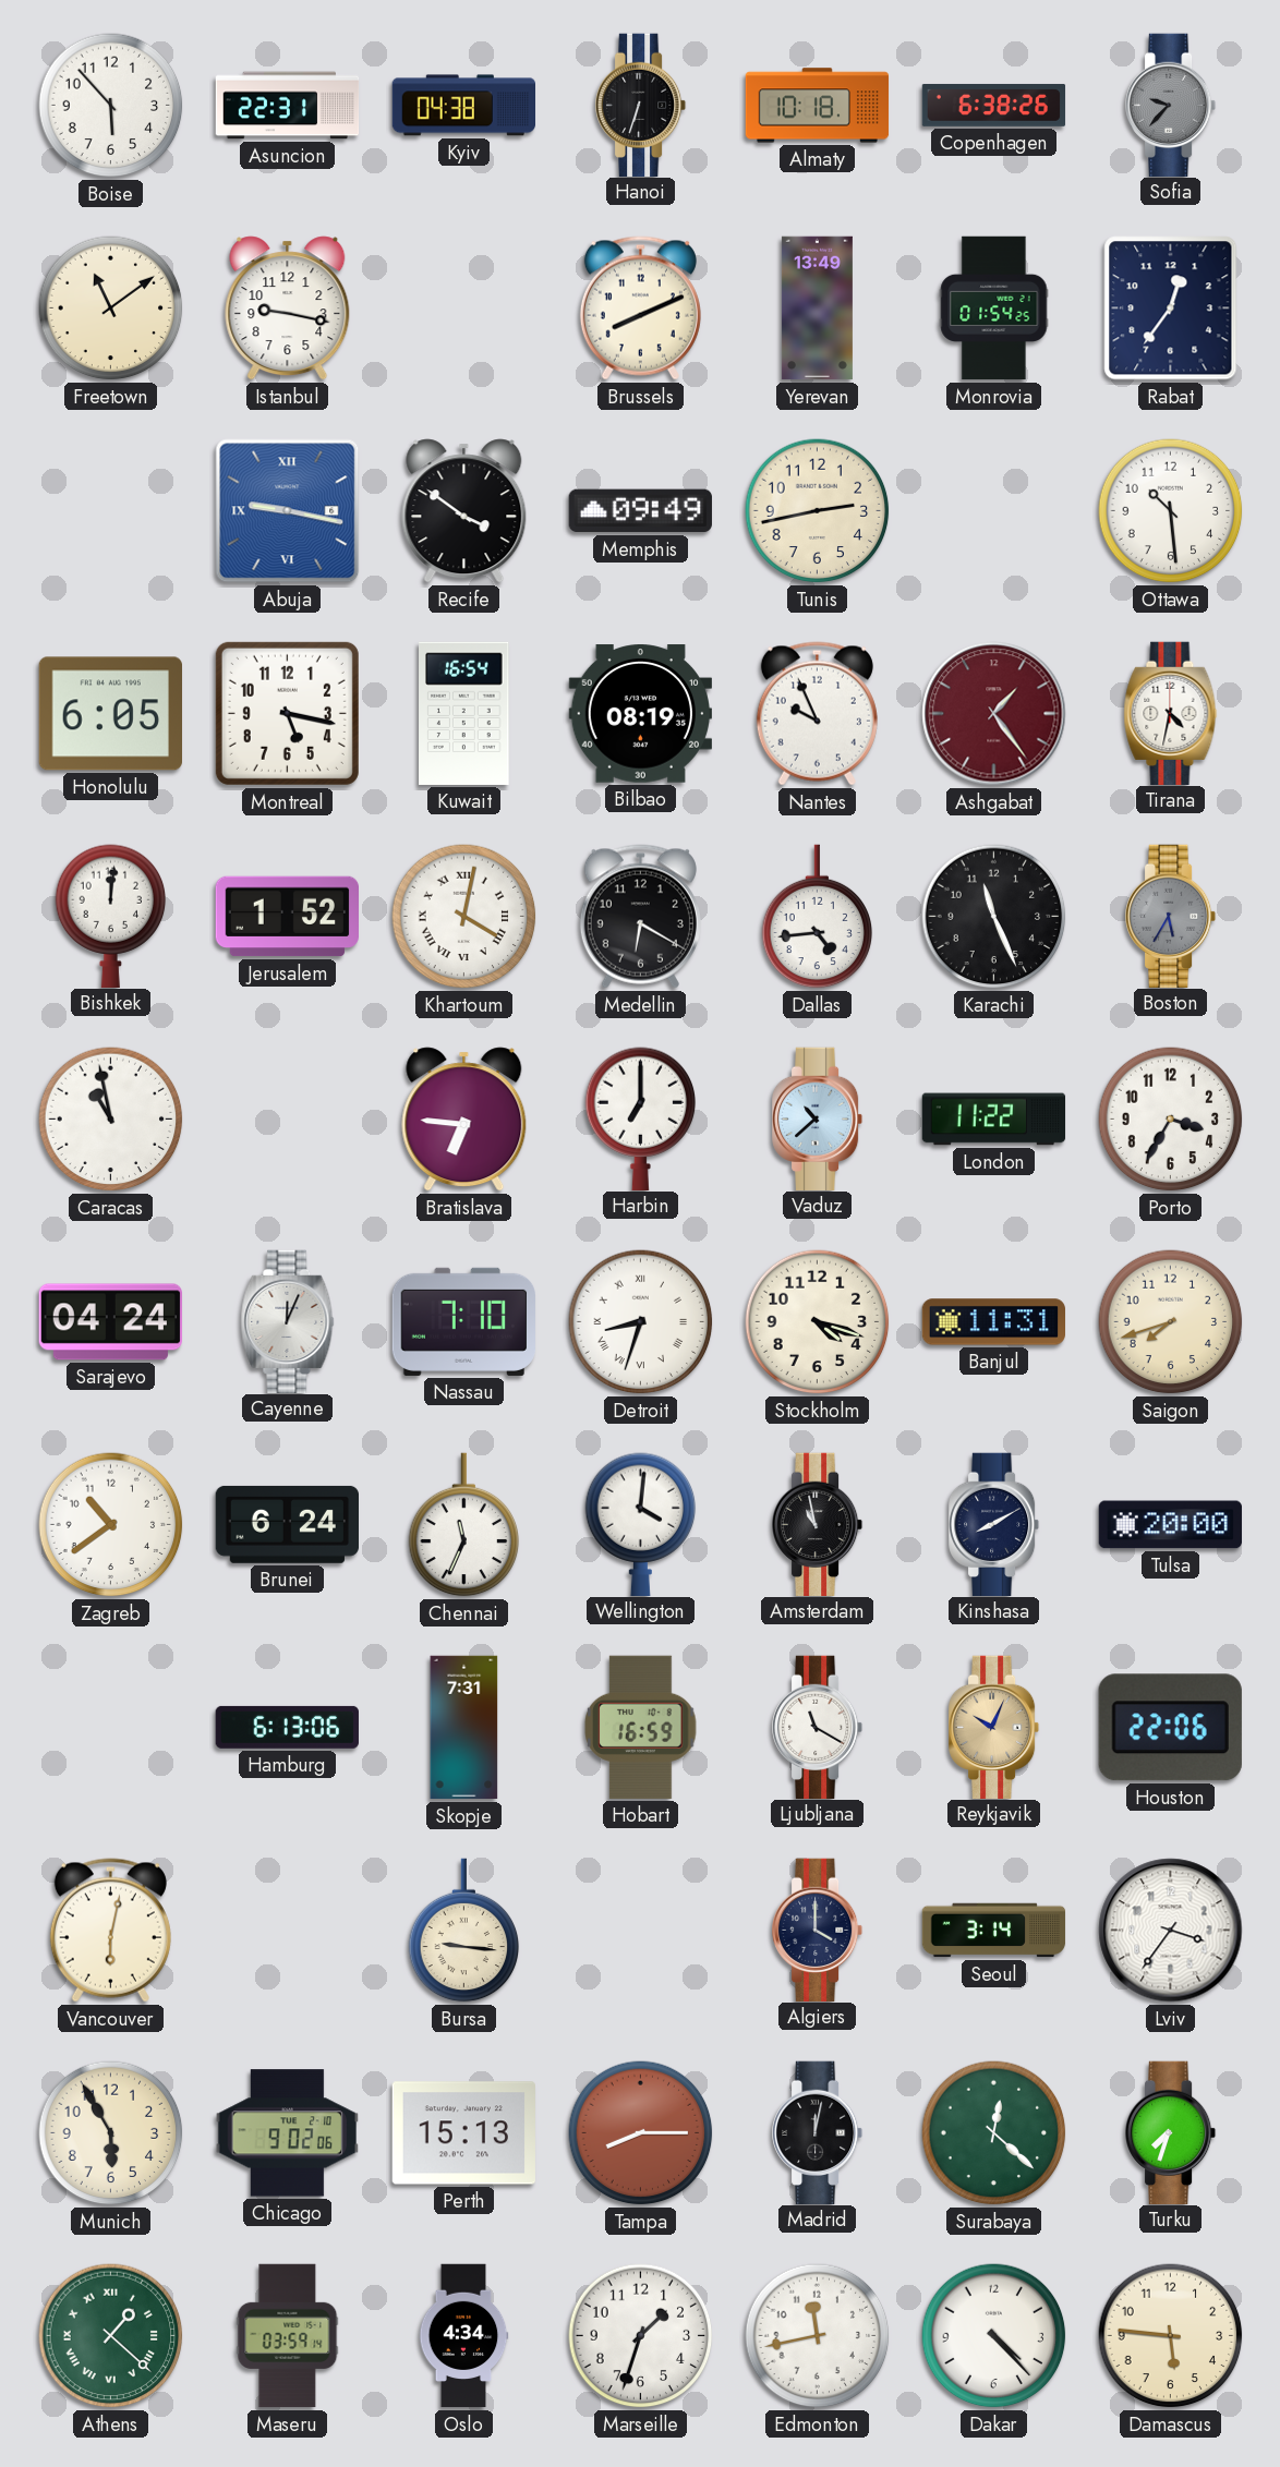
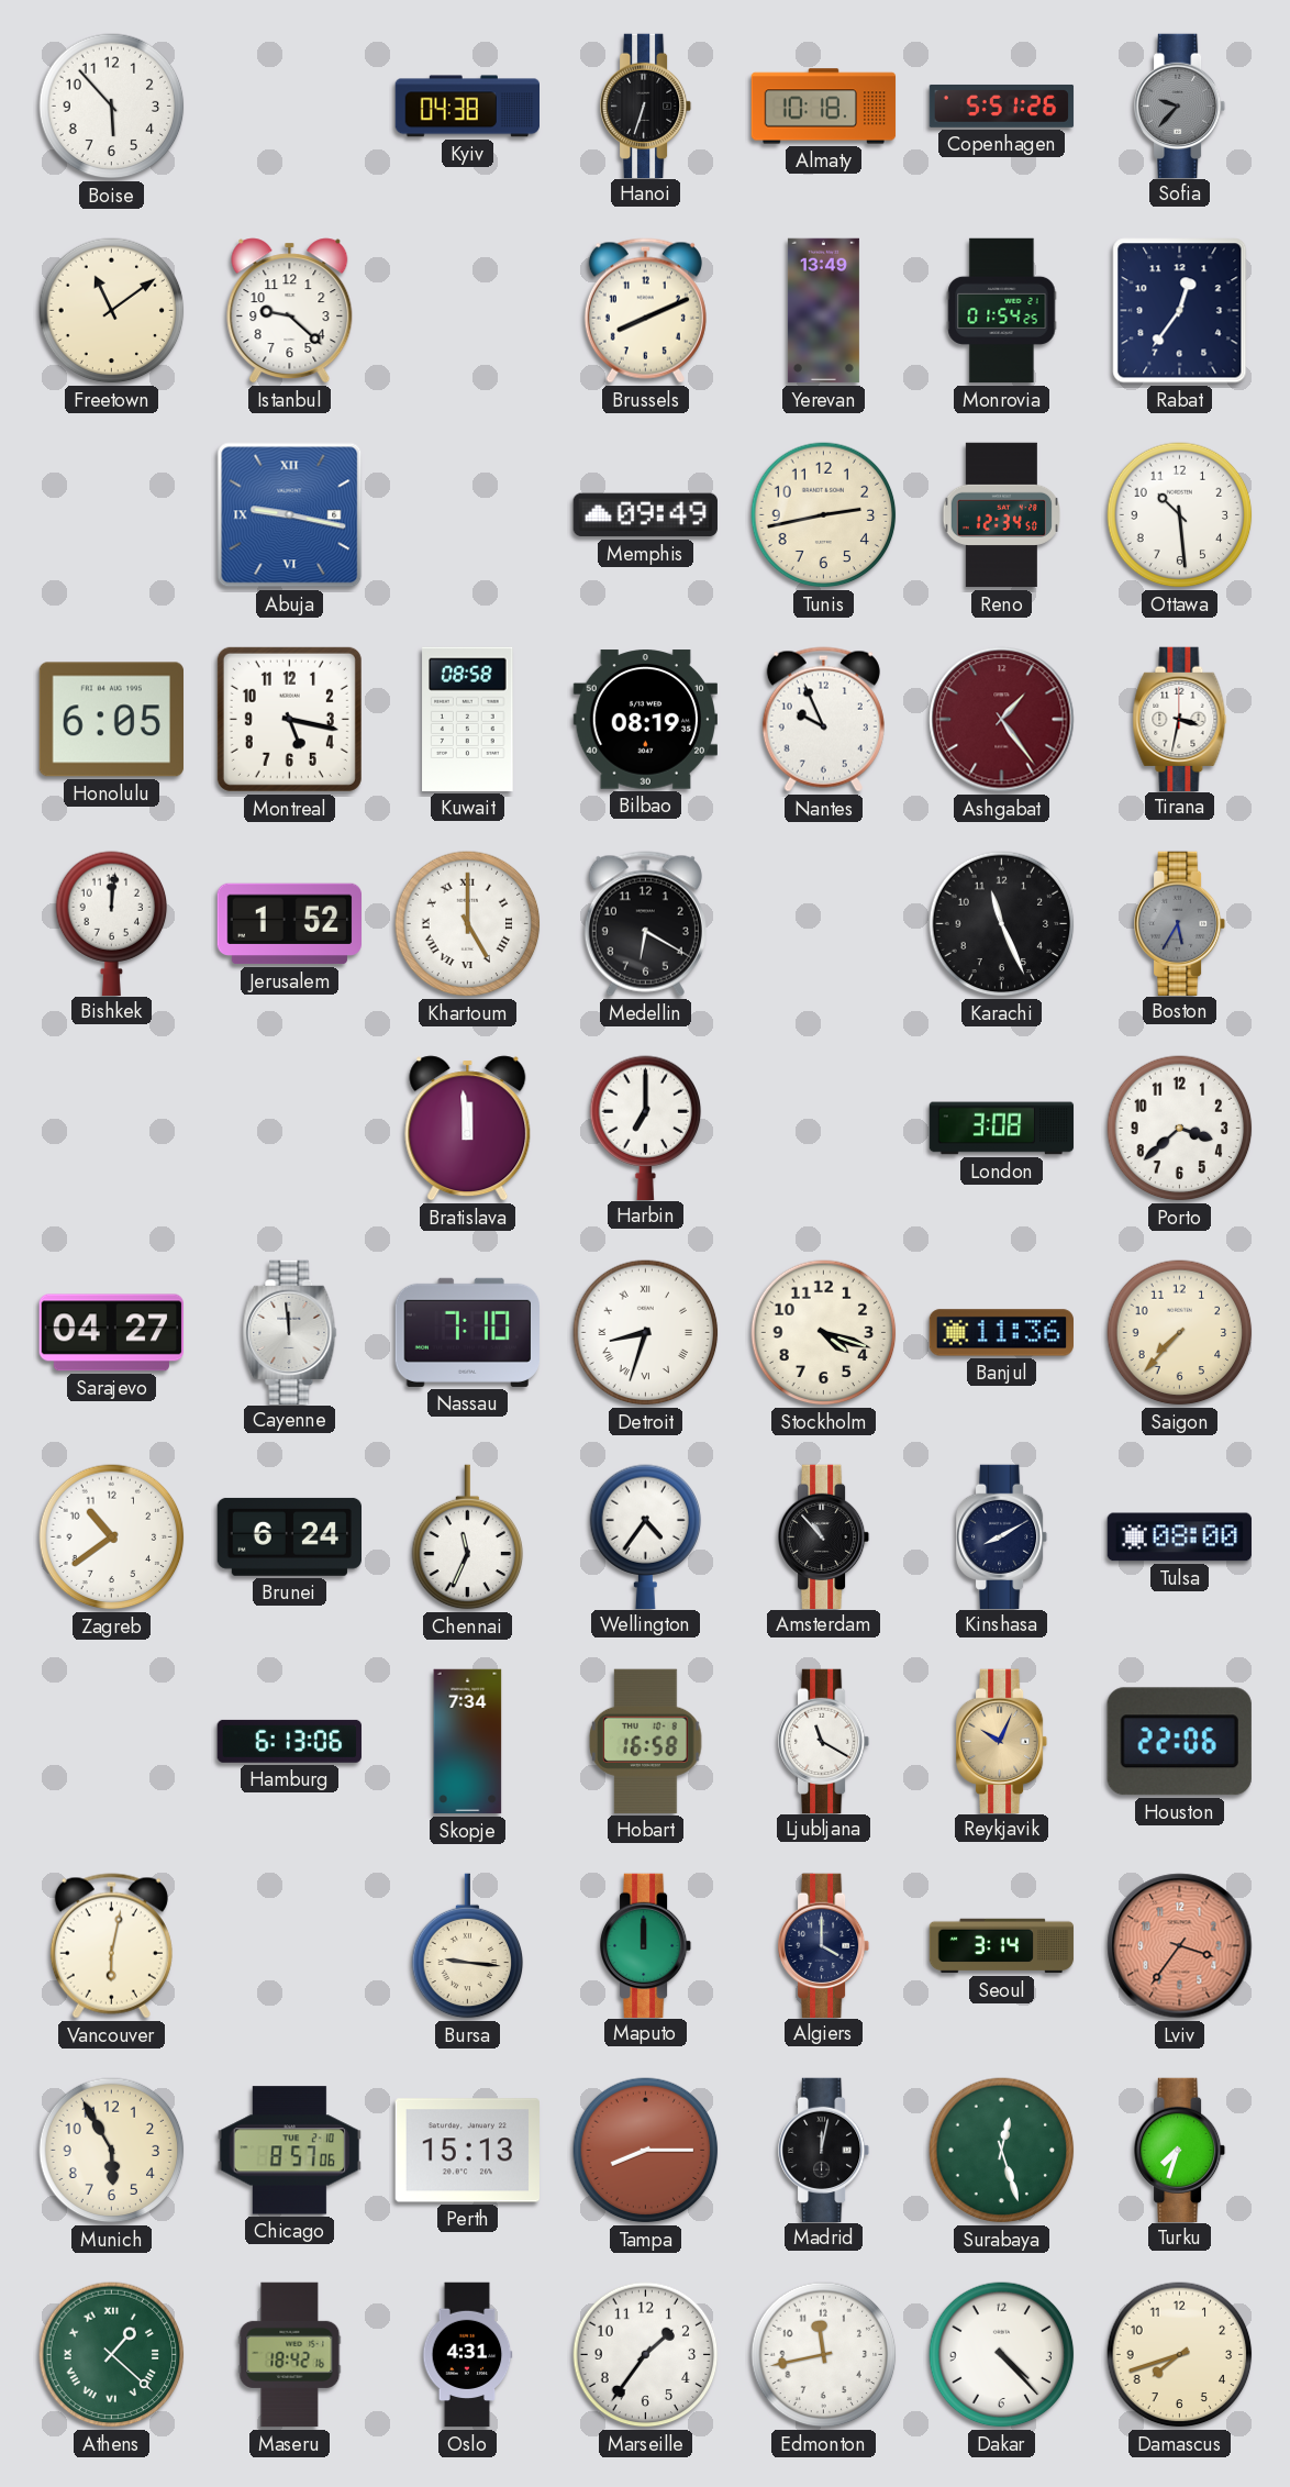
Asuncion: 22:31 -> none
Copenhagen: 6:38 -> 5:51
Istanbul: 9:17 -> 9:22
Recife: 3:51 -> none
Reno: none -> 12:34
Kuwait: 16:54 -> 08:58
Tirana: 4:32 -> 3:32
Khartoum: 4:02 -> 5:00
Dallas: 4:44 -> none
Caracas: 10:58 -> none
Bratislava: 6:46 -> 11:59
Vaduz: 10:38 -> none
London: 11:22 -> 3:08
Porto: 3:35 -> 3:38
Sarajevo: 04:24 -> 04:27
Cayenne: 12:04 -> 11:59
Banjul: 11:31 -> 11:36
Saigon: 7:42 -> 7:37
Wellington: 4:01 -> 4:36
Amsterdam: 10:58 -> 10:53
Tulsa: 20:00 -> 08:00
Skopje: 7:31 -> 7:34
Hobart: 16:59 -> 16:58
Maputo: none -> 12:00
Lviv dial: white -> salmon
Chicago: 9:02 -> 8:57
Surabaya: 12:22 -> 12:27
Maseru: 03:59 -> 18:42
Oslo: 4:34 -> 4:31
Marseille: 1:33 -> 1:36
Damascus: 5:46 -> 7:42
